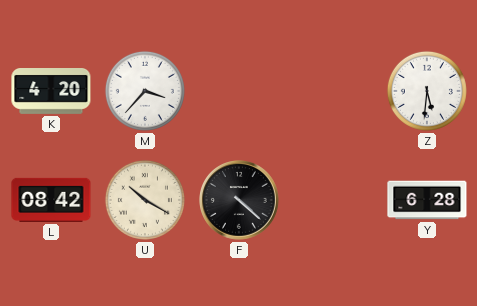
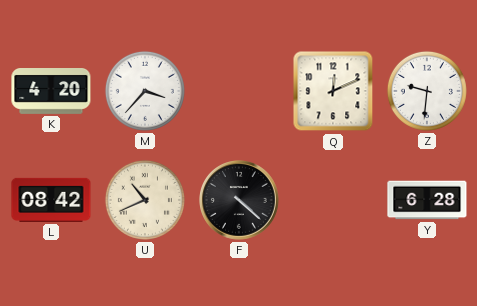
Q: none -> 12:11
Z: 5:31 -> 9:31
U: 10:20 -> 10:41
